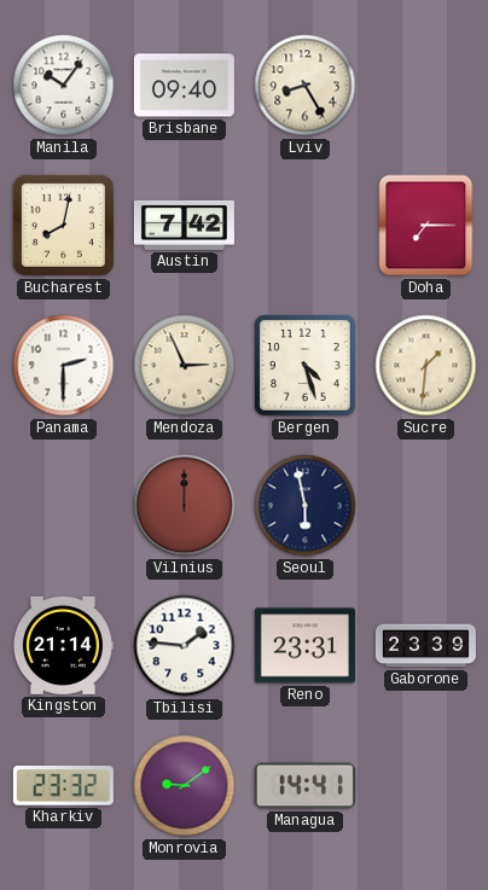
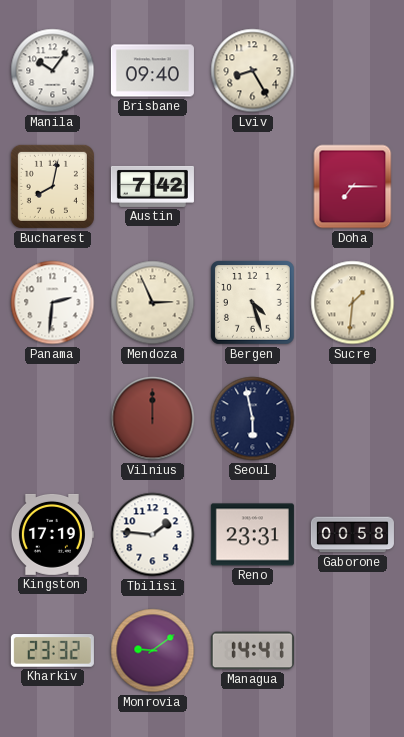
Panama: 2:30 -> 2:31
Kingston: 21:14 -> 17:19
Gaborone: 23:39 -> 00:58
